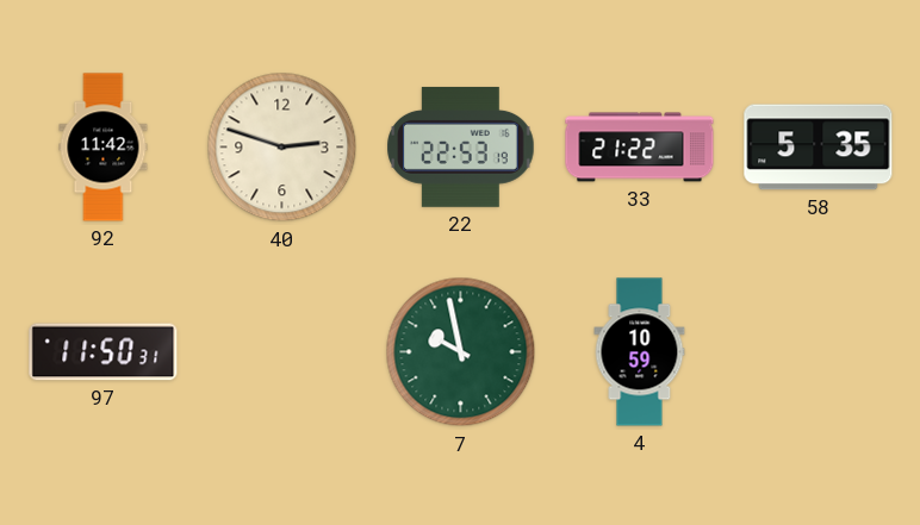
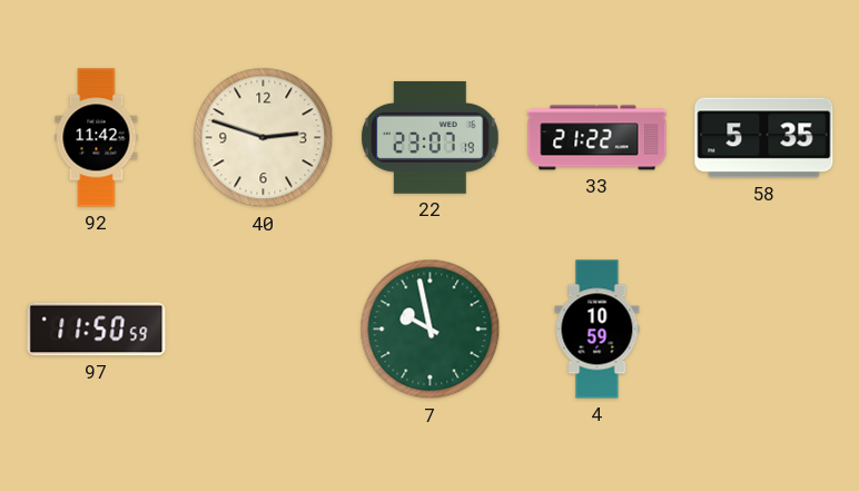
22: 22:53 -> 23:07
97: 11:50:31 -> 11:50:59
